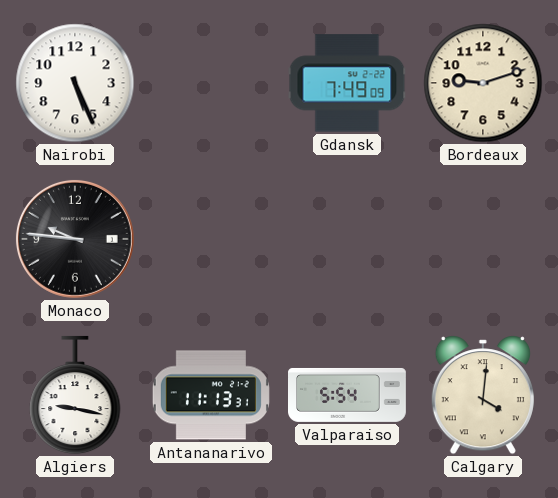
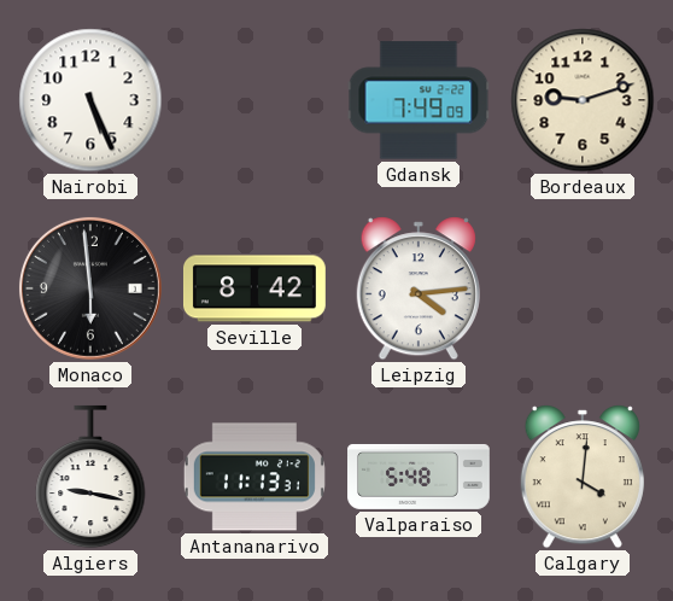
Monaco: 9:46 -> 5:59
Seville: none -> 8:42
Leipzig: none -> 4:14
Valparaiso: 5:54 -> 5:48
